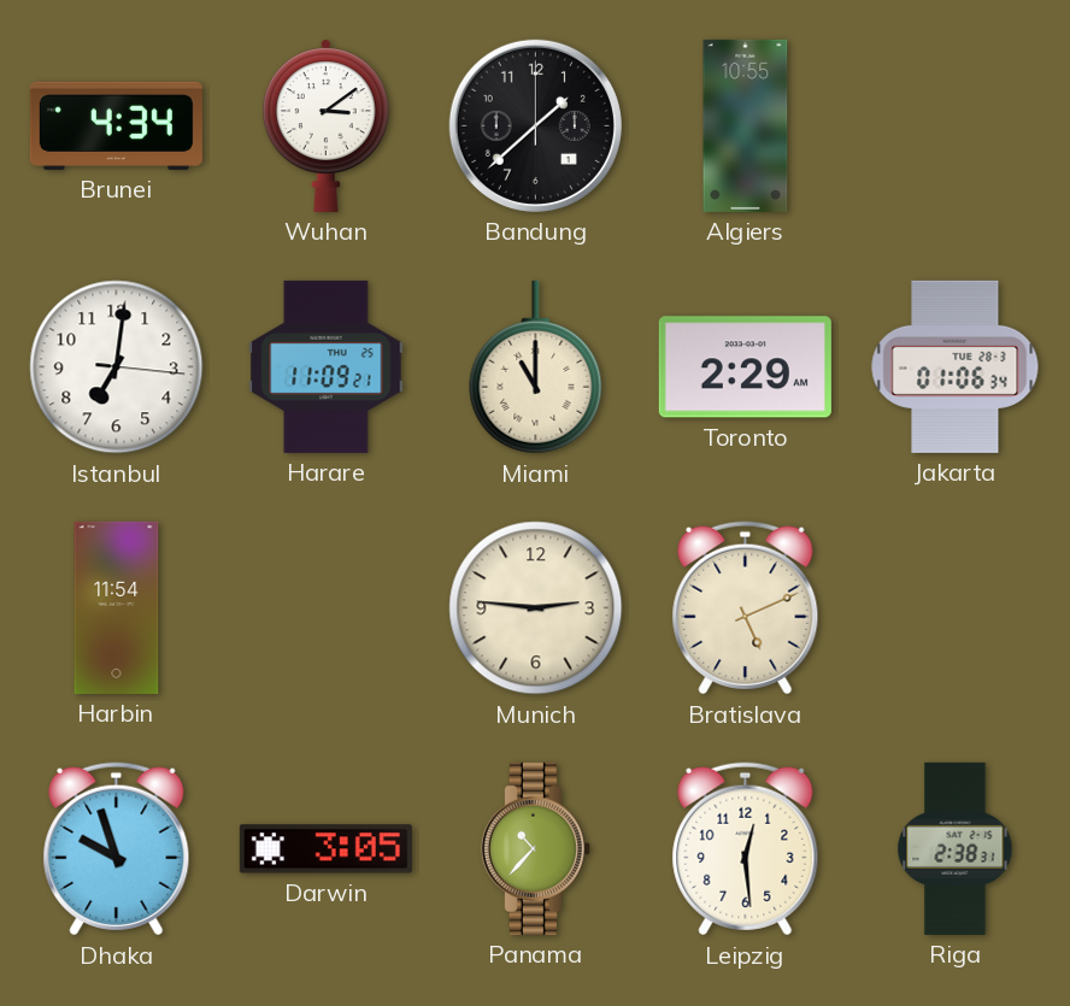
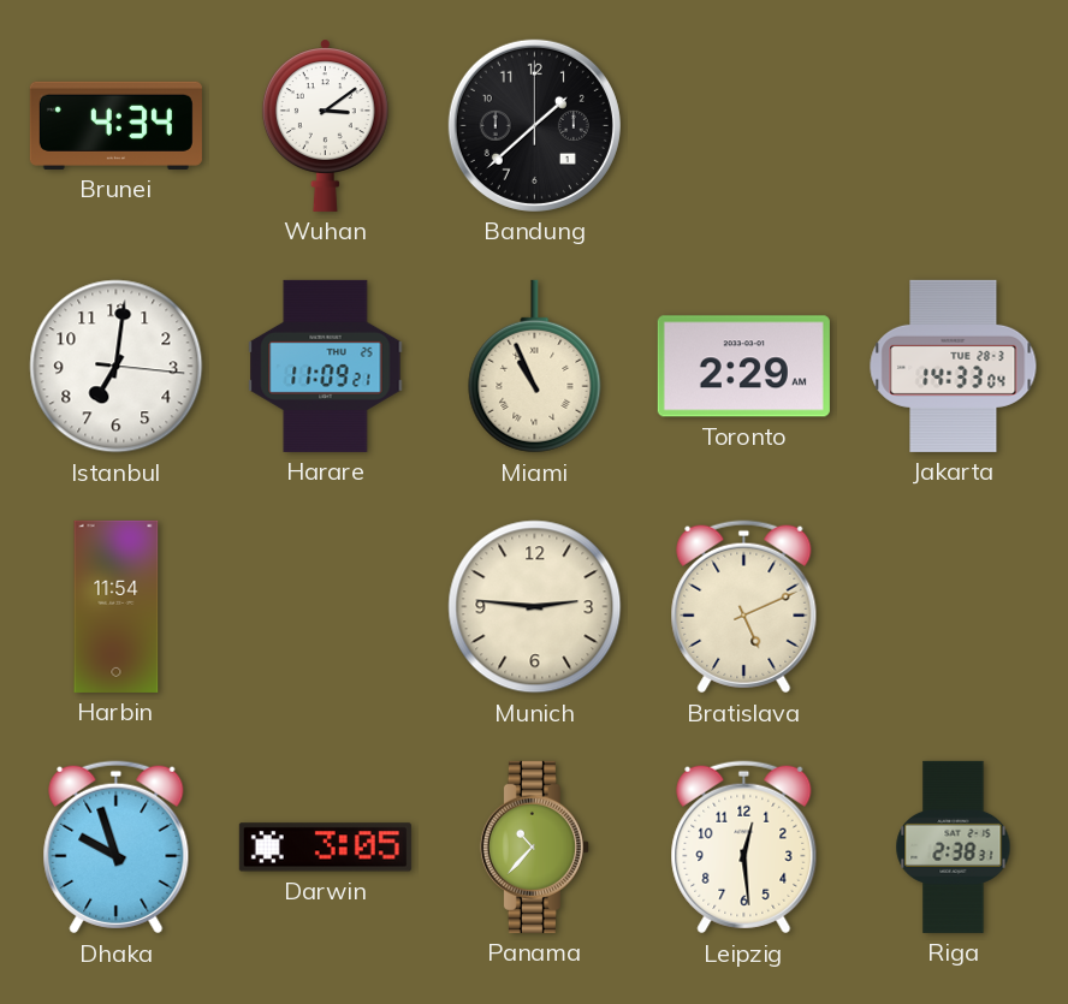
Algiers: 10:55 -> none
Miami: 11:00 -> 10:56
Jakarta: 01:06 -> 14:33
